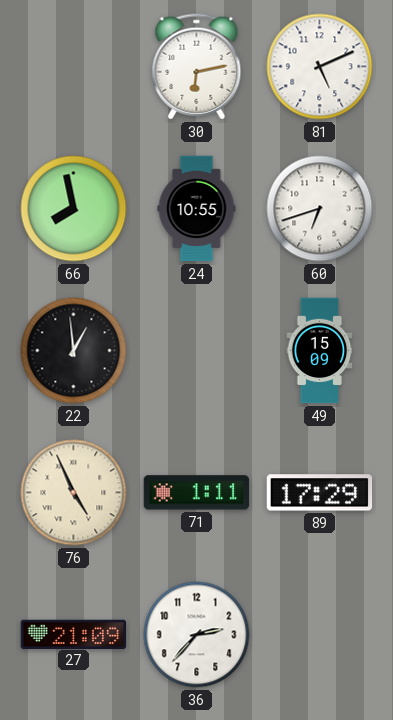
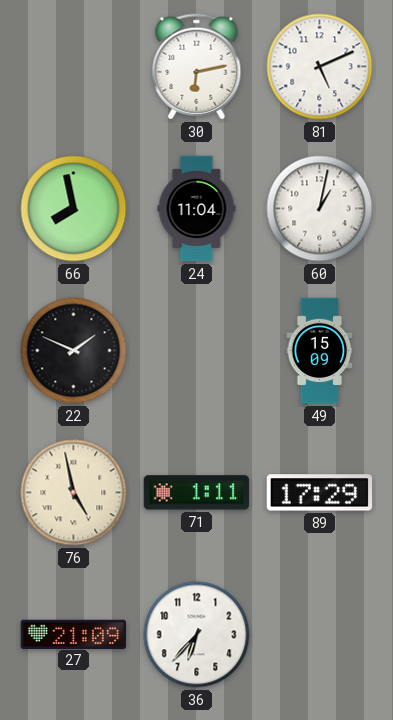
24: 10:55 -> 11:04
60: 6:42 -> 1:02
22: 12:59 -> 1:49
76: 4:56 -> 4:58
36: 2:37 -> 6:37
